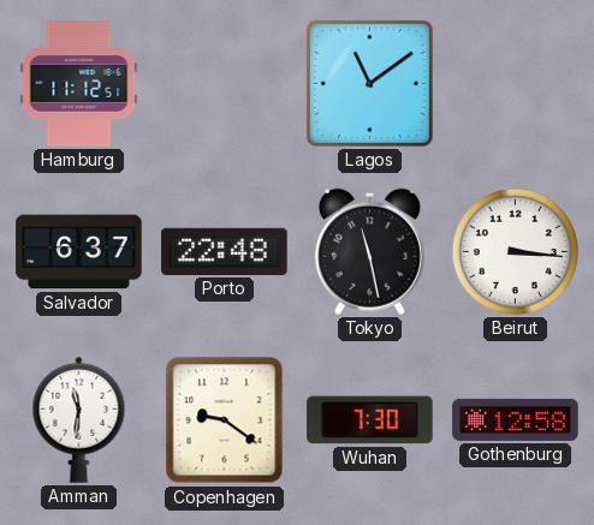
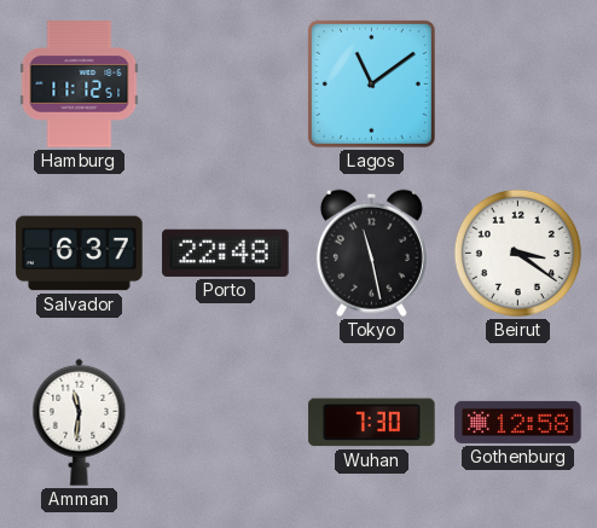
Beirut: 3:16 -> 3:21
Copenhagen: 9:21 -> none
